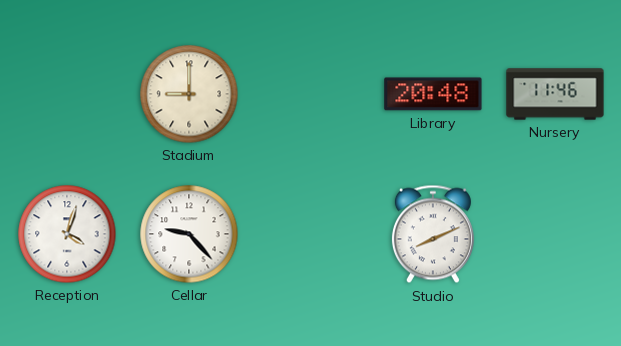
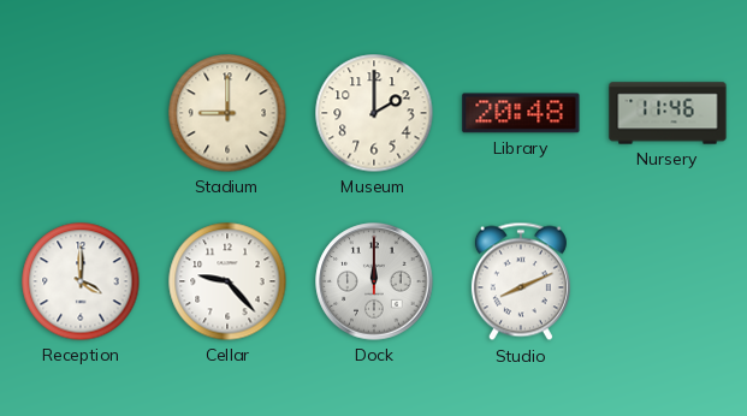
Museum: none -> 2:00
Reception: 4:03 -> 4:00
Dock: none -> 12:00
